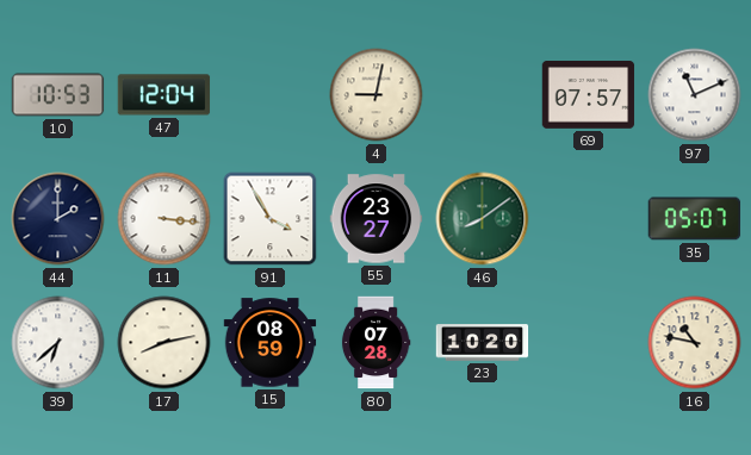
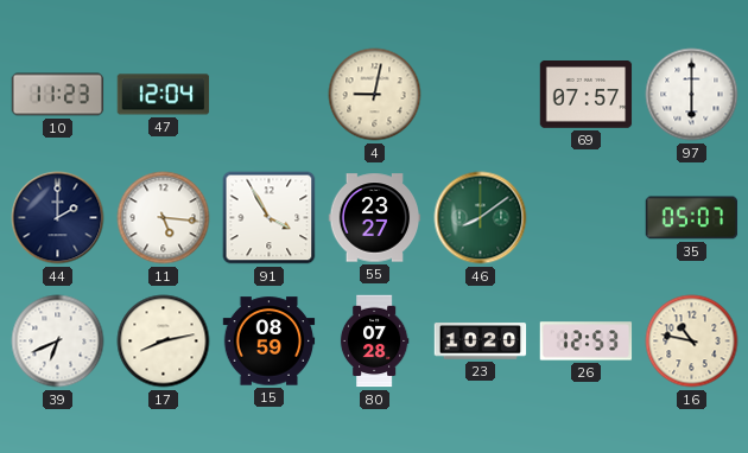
10: 10:53 -> 11:23
97: 11:11 -> 6:00
11: 3:16 -> 5:16
39: 6:38 -> 6:41
26: none -> 12:53
